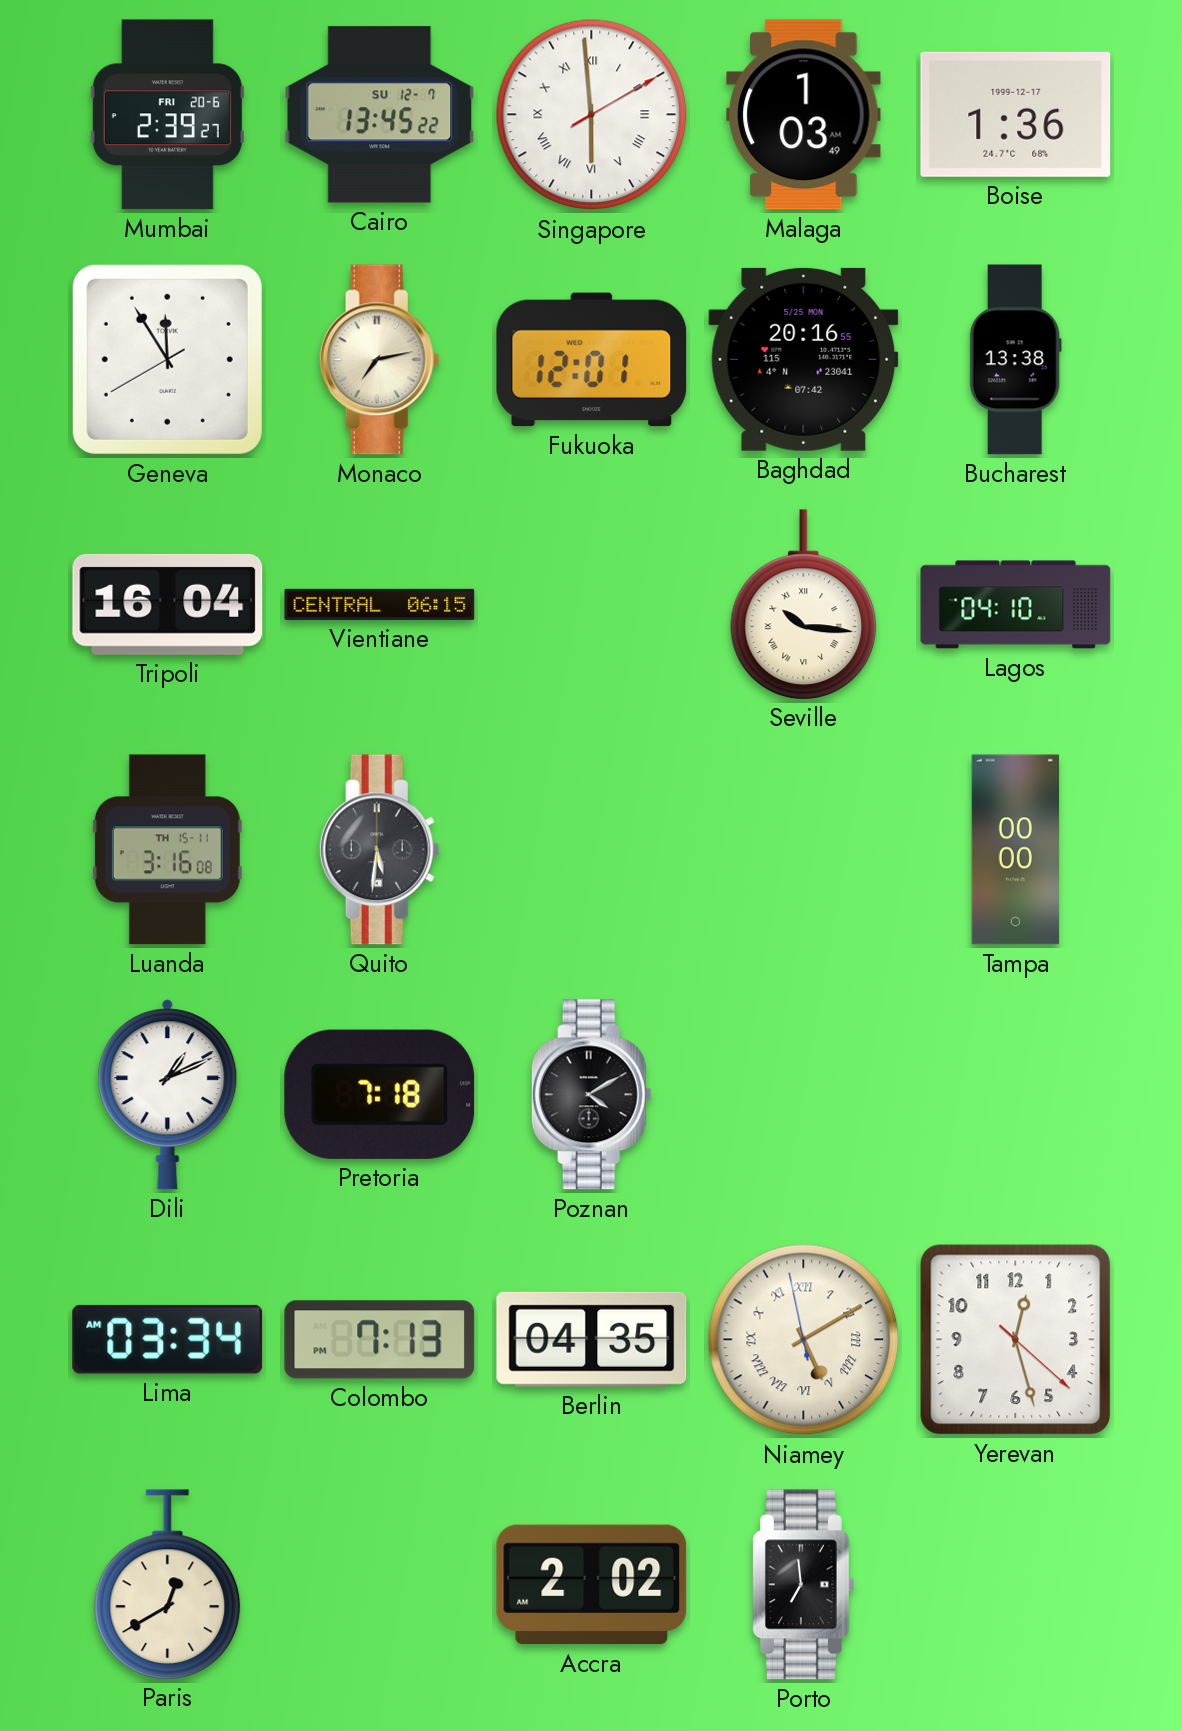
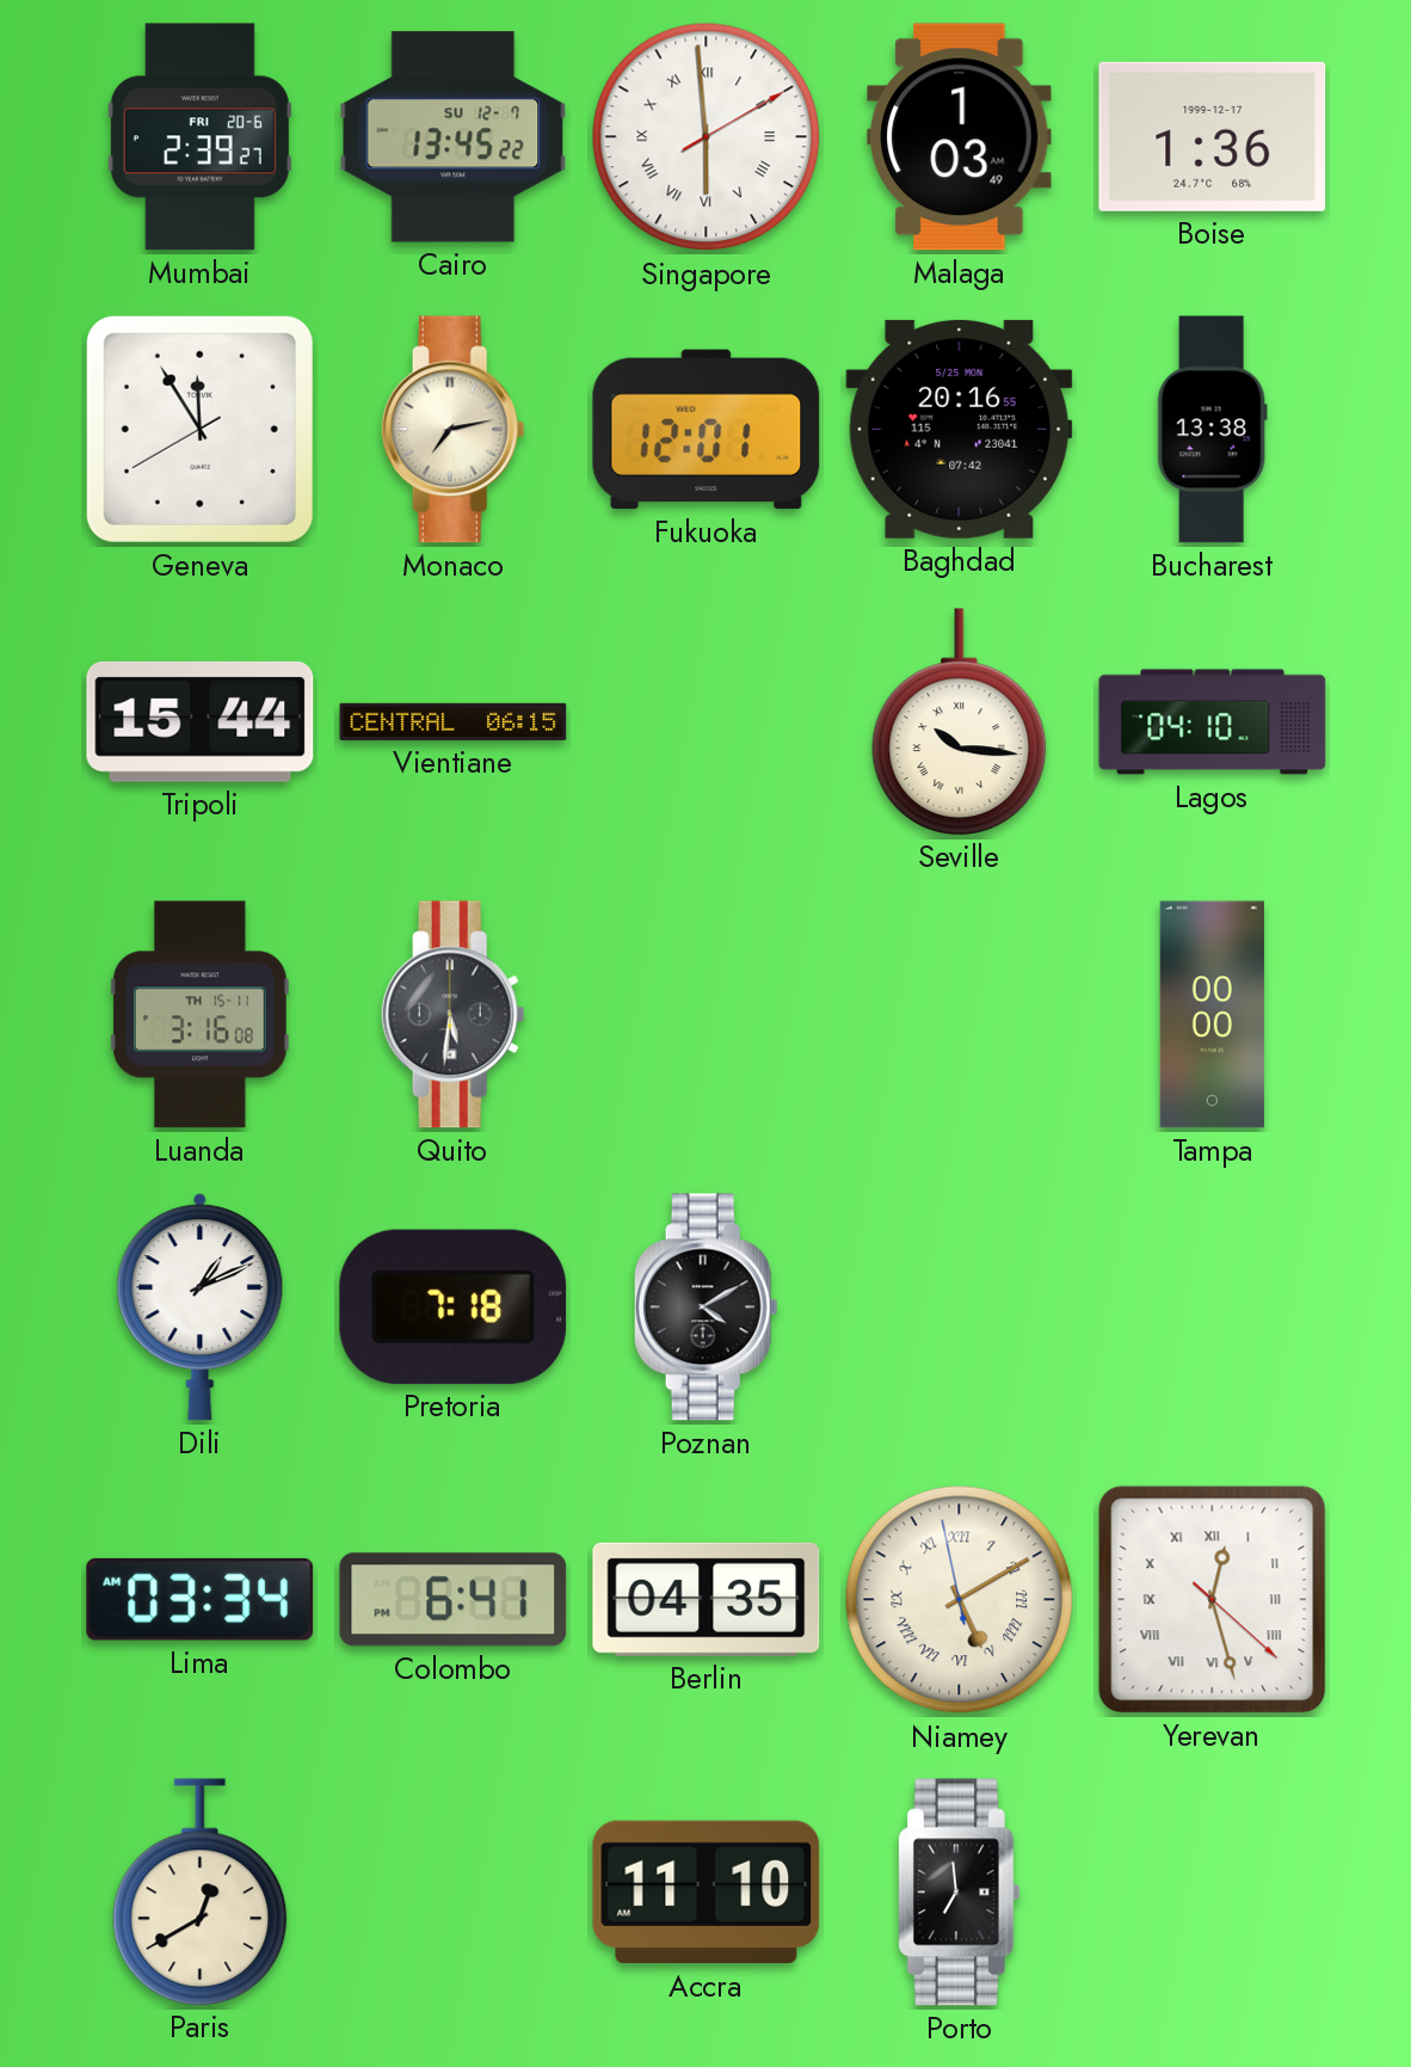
Tripoli: 16:04 -> 15:44
Colombo: 7:13 -> 6:41
Yerevan numerals: Arabic -> Roman
Accra: 2:02 -> 11:10
